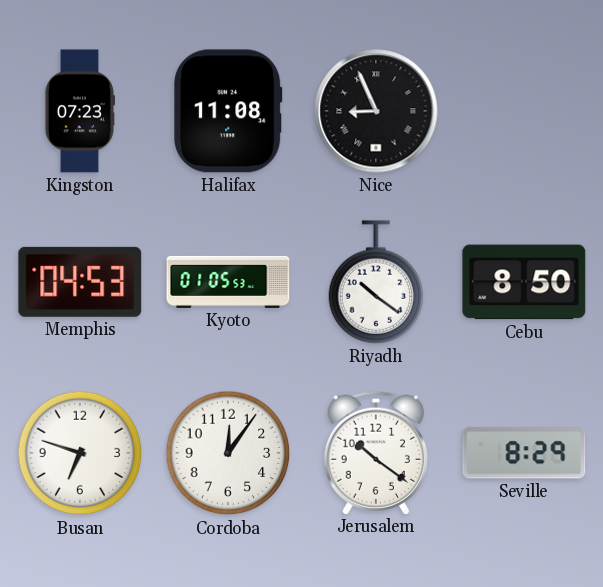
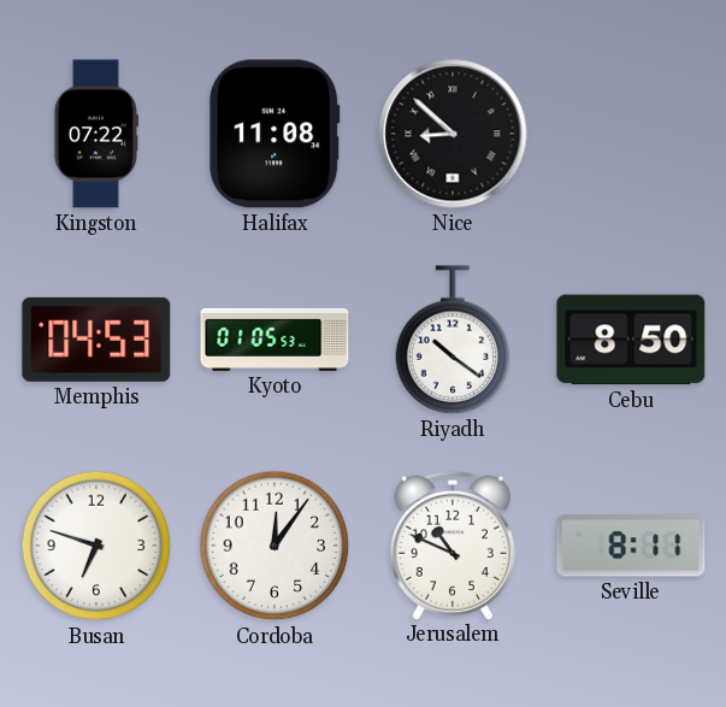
Kingston: 07:23 -> 07:22
Nice: 8:56 -> 8:52
Jerusalem: 10:21 -> 10:49
Seville: 8:29 -> 8:11
